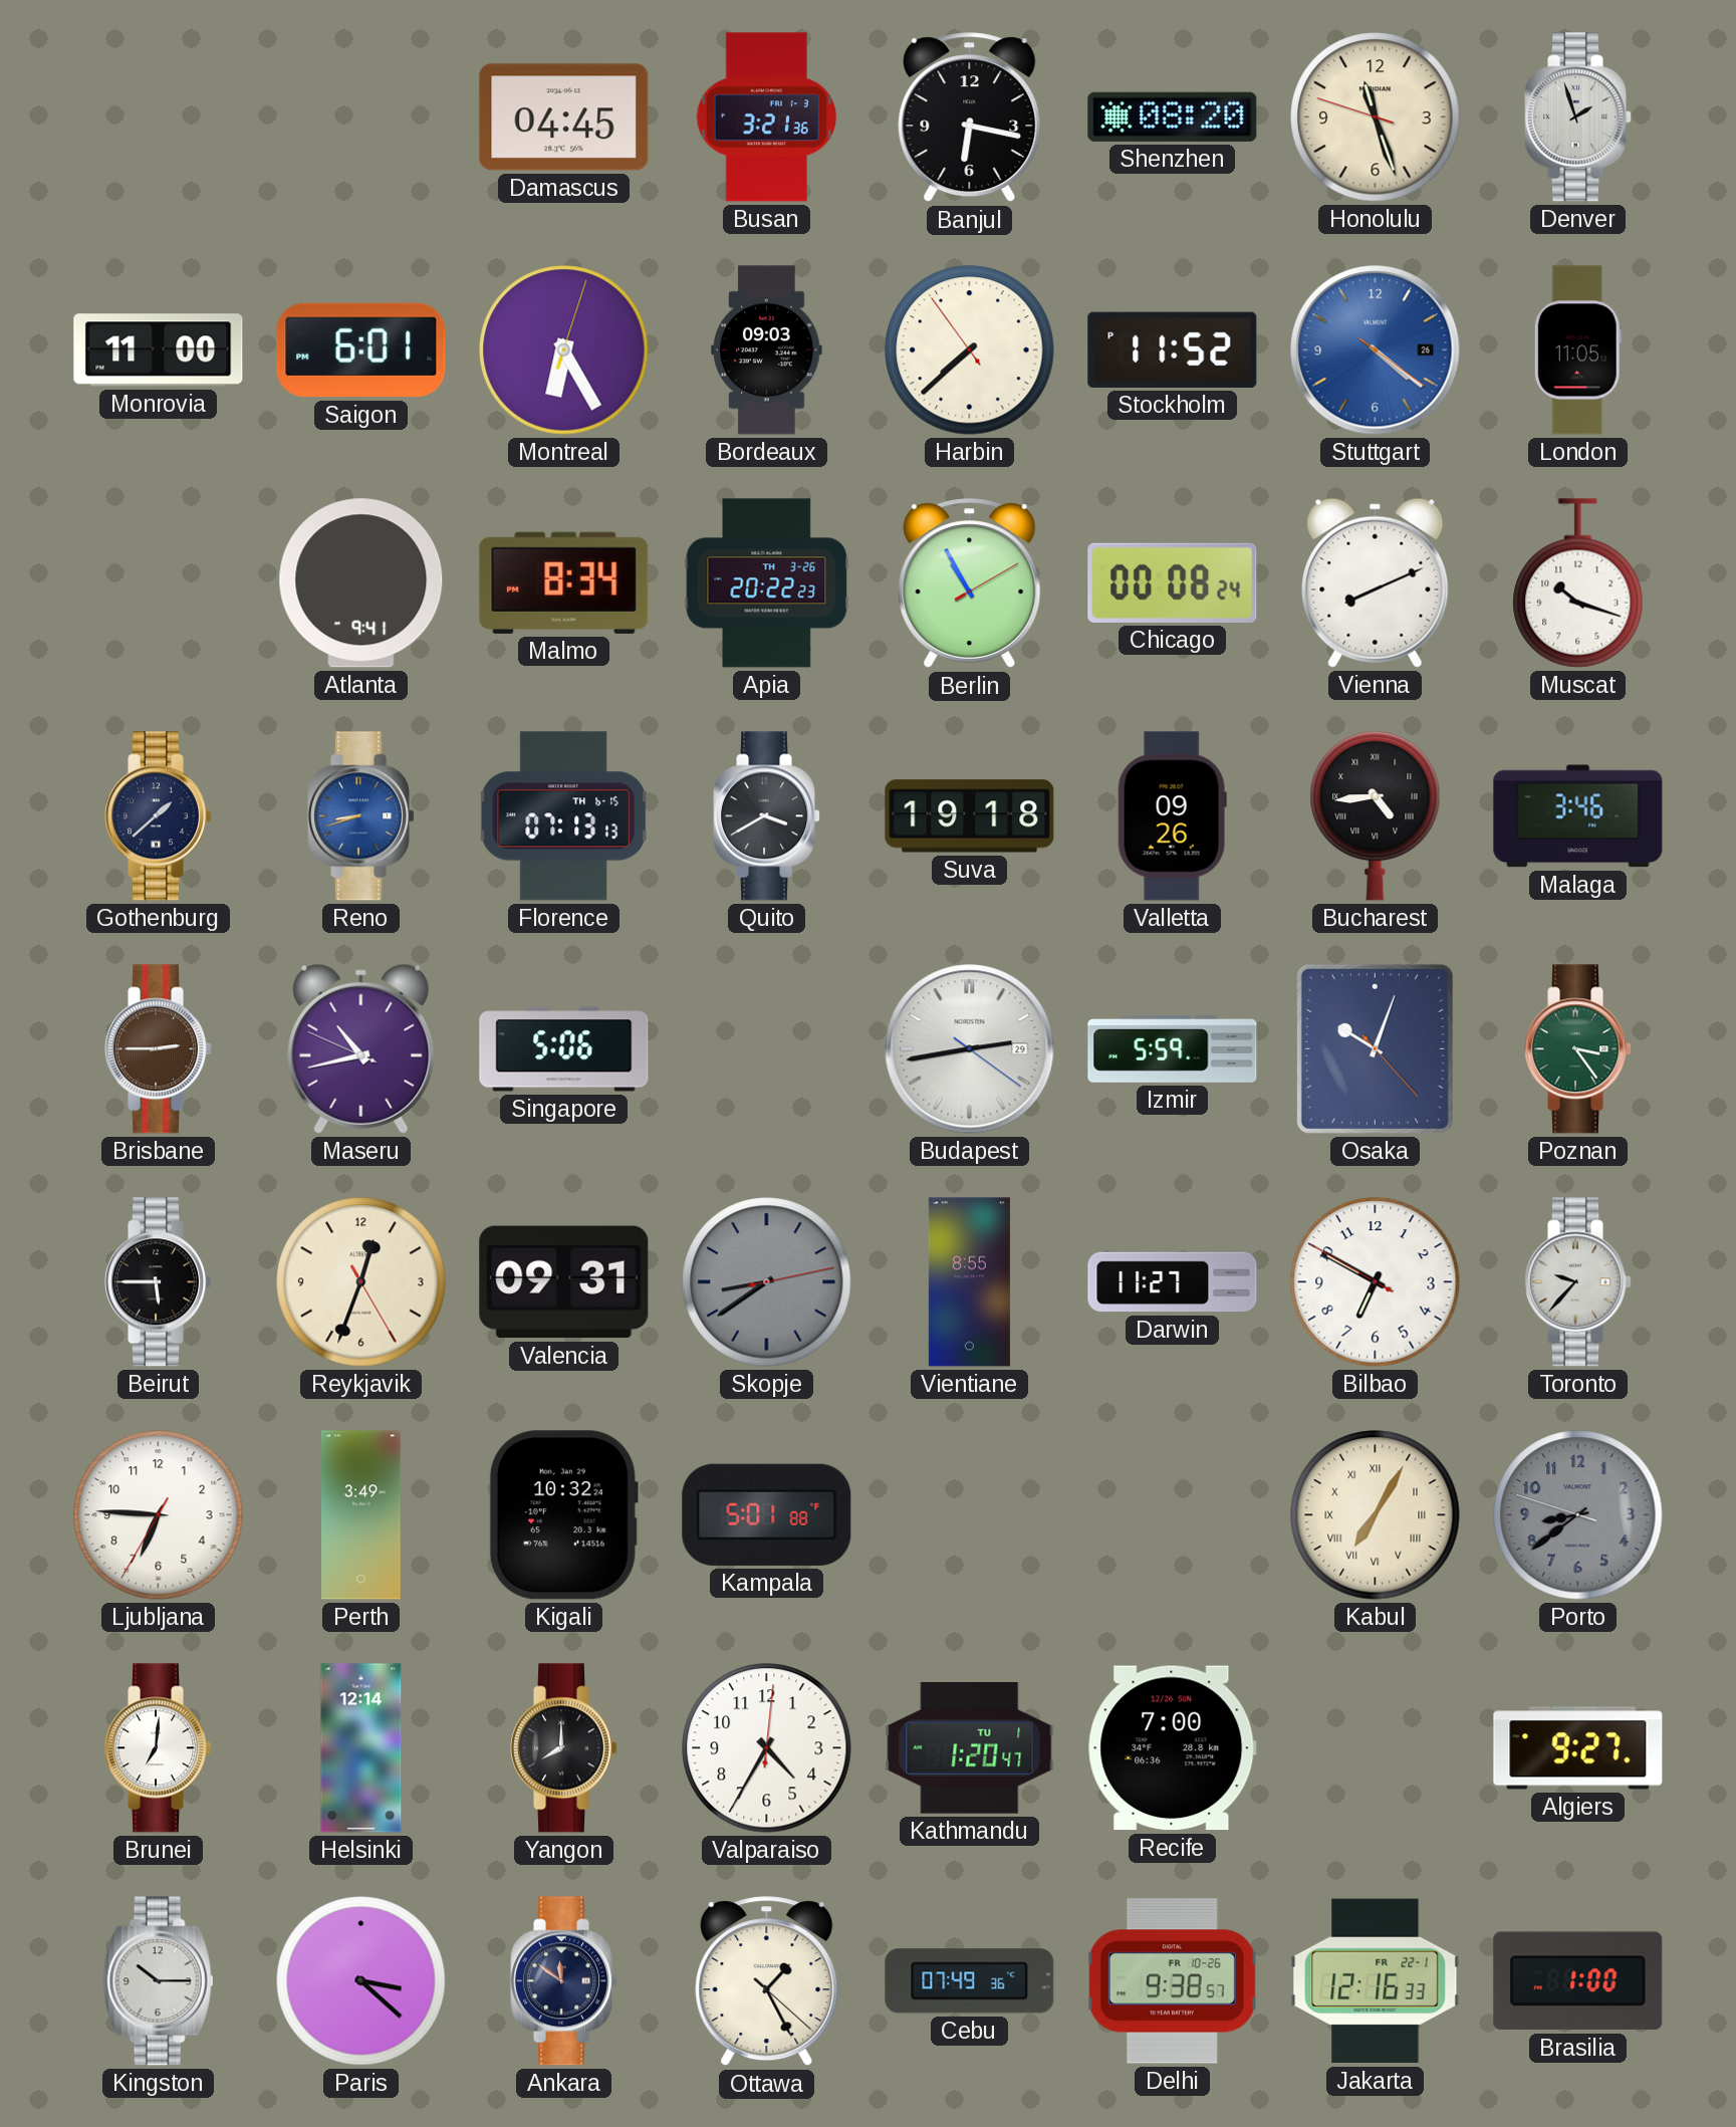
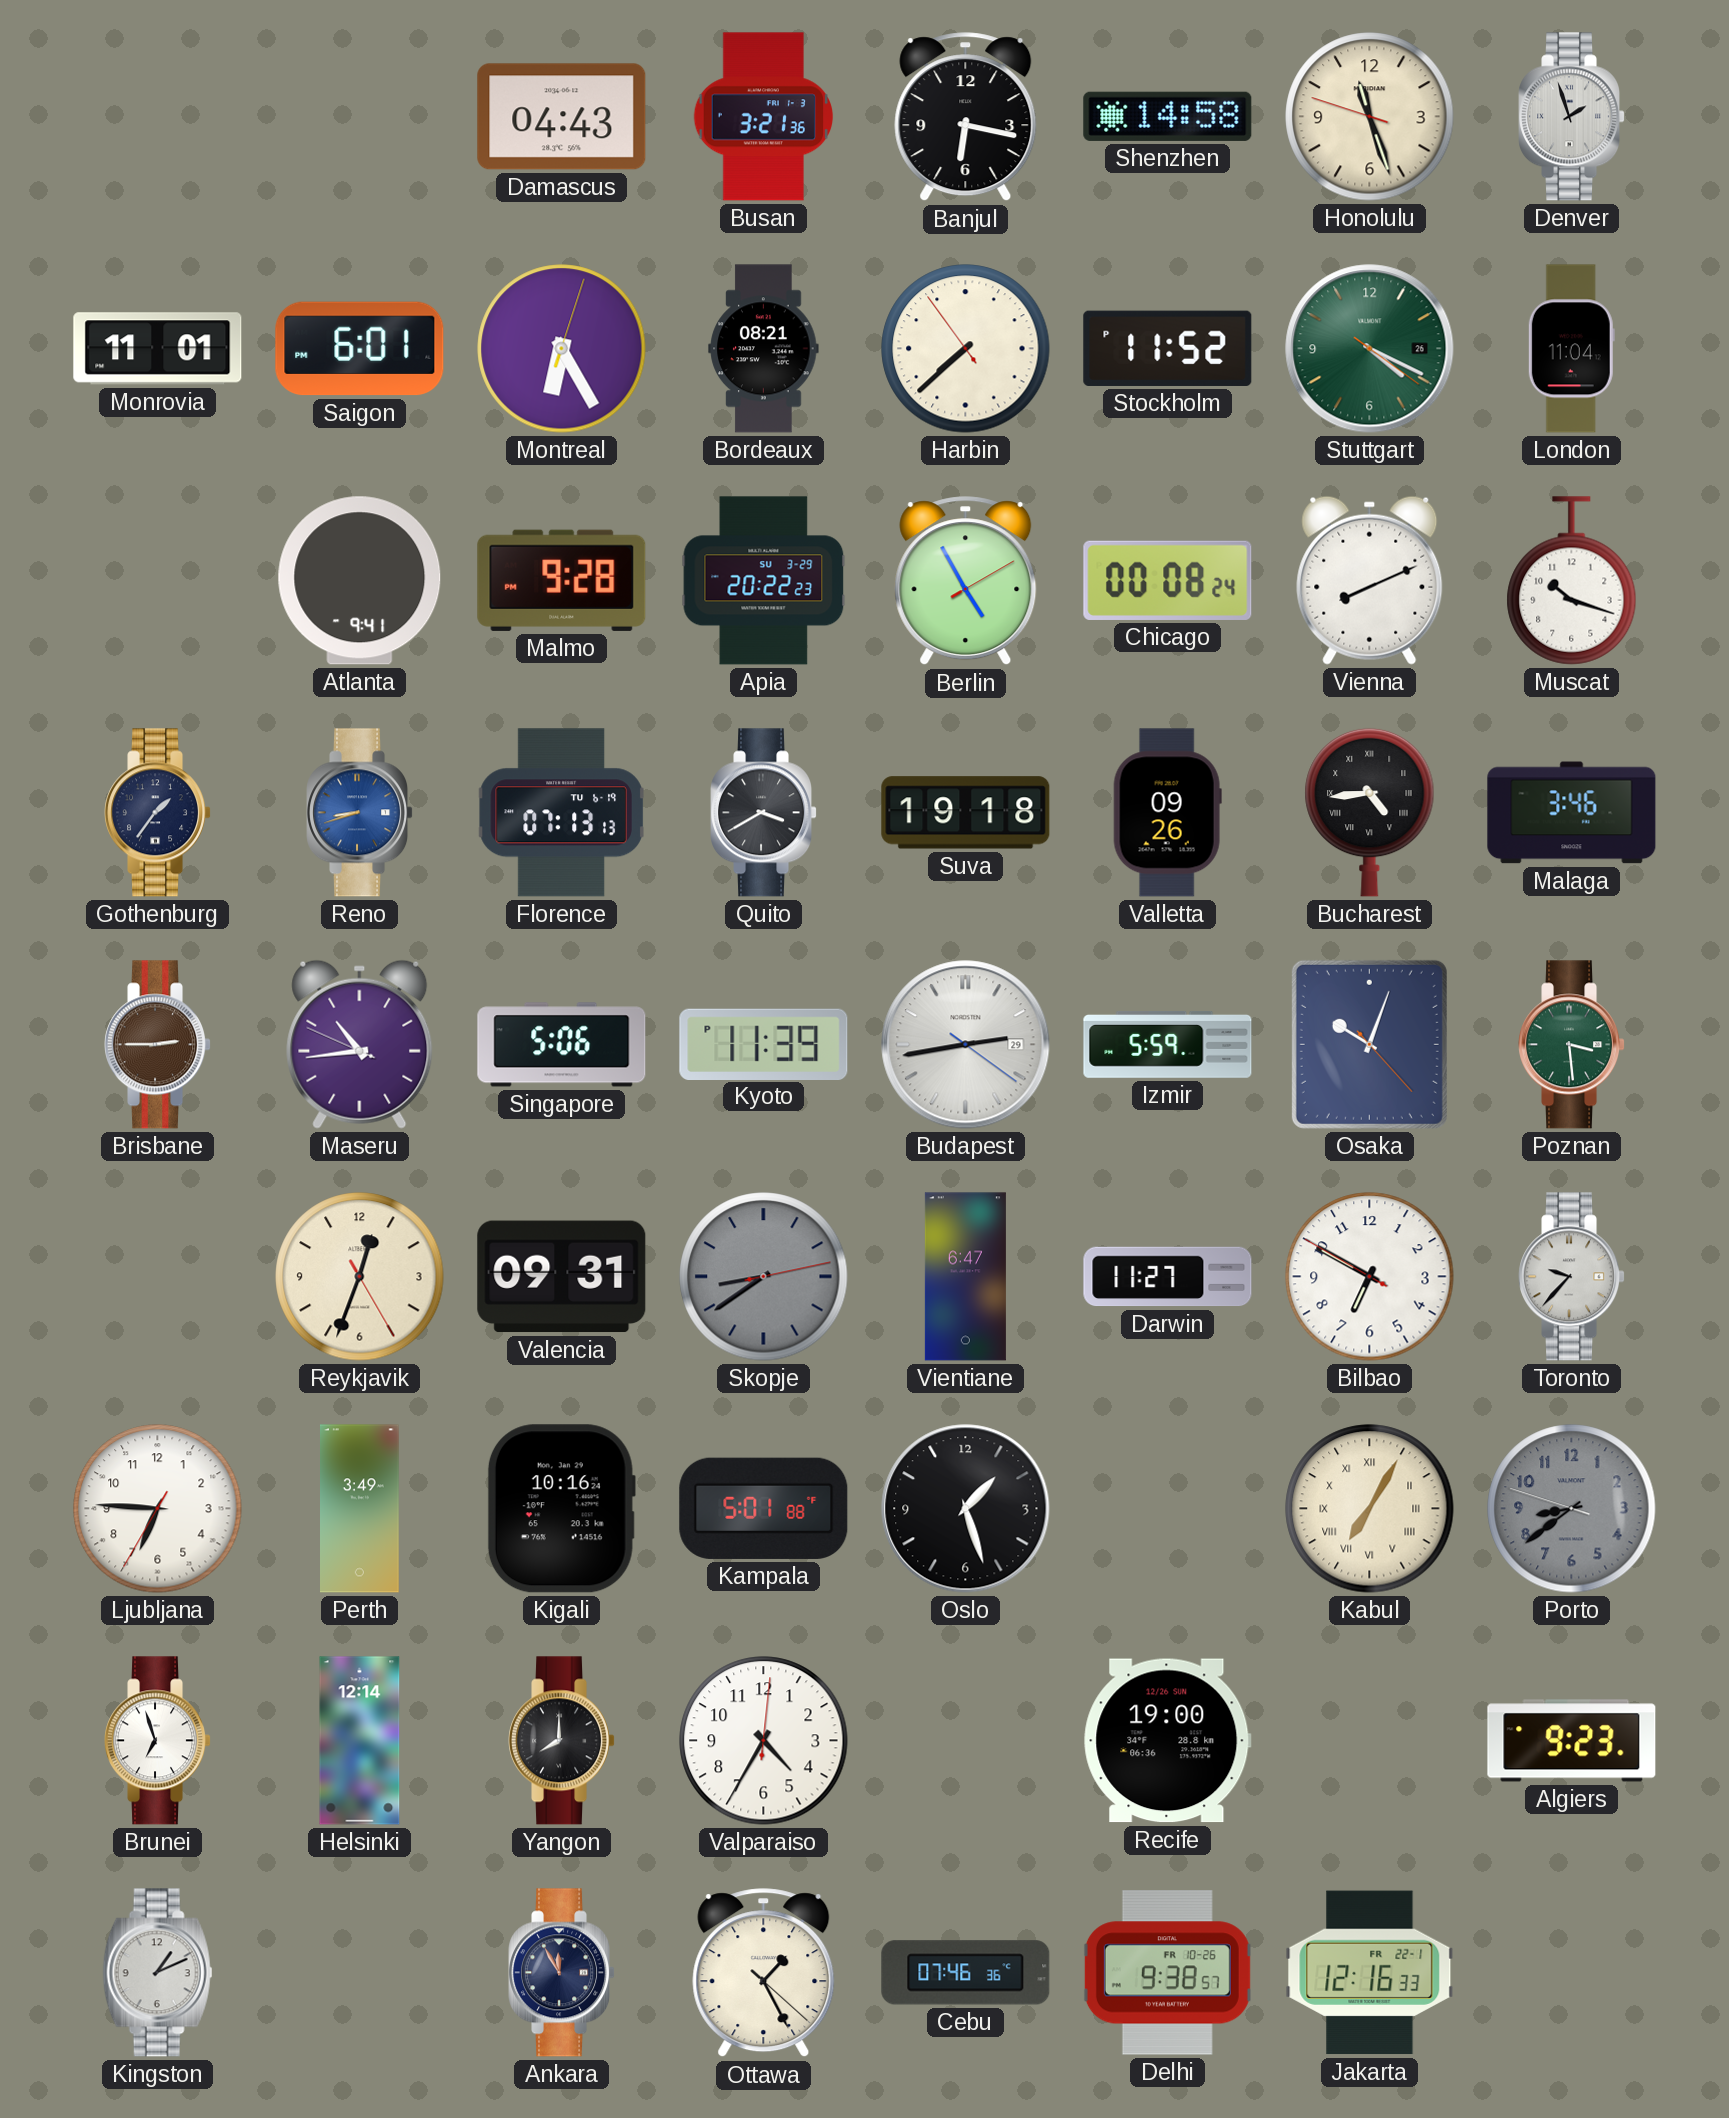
Damascus: 04:45 -> 04:43
Shenzhen: 08:20 -> 14:58
Monrovia: 11:00 -> 11:01
Bordeaux: 09:03 -> 08:21
Stuttgart: 4:21 -> 4:19
Stuttgart dial: blue -> green
London: 11:05 -> 11:04
Malmo: 8:34 -> 9:28
Apia date: TH 3-26 -> SU 3-29
Berlin: 10:55 -> 4:55
Gothenburg: 1:38 -> 1:36
Florence date: TH 6-15 -> TU 6-19
Maseru: 10:42 -> 10:43
Kyoto: none -> 11:39
Poznan: 3:24 -> 3:29
Beirut: 5:45 -> none
Vientiane: 8:55 -> 6:47
Kigali: 10:32 -> 10:16
Oslo: none -> 1:27
Brunei: 7:01 -> 6:57
Kathmandu: 1:20 -> none
Recife: 7:00 -> 19:00
Algiers: 9:27 -> 9:23
Kingston: 10:15 -> 1:11
Paris: 3:22 -> none
Ankara: 11:51 -> 11:55
Cebu: 07:49 -> 07:46
Brasilia: 1:00 -> none
